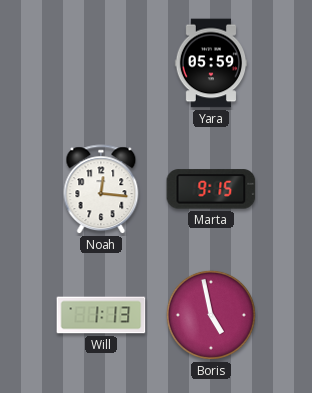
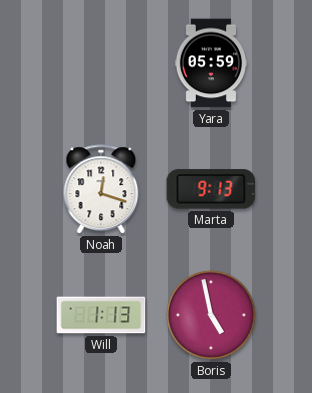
Noah: 12:16 -> 12:18
Marta: 9:15 -> 9:13
